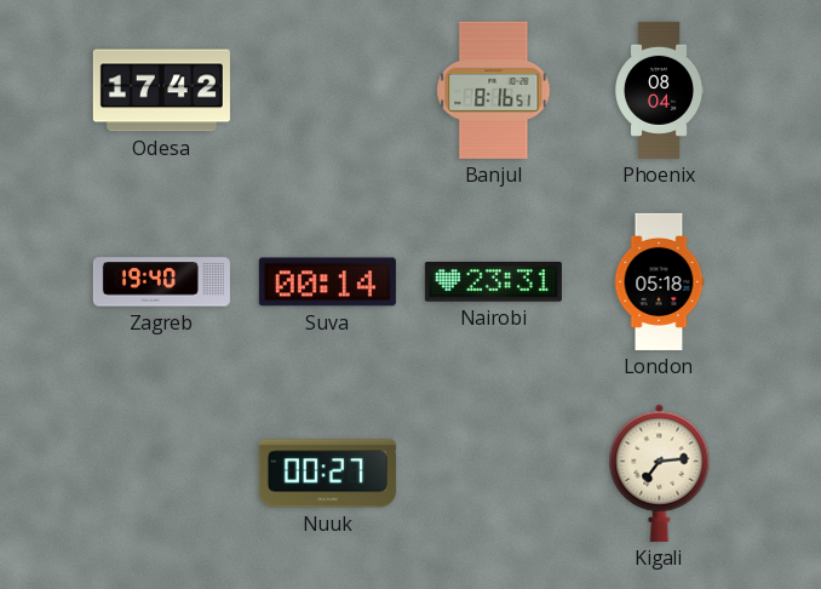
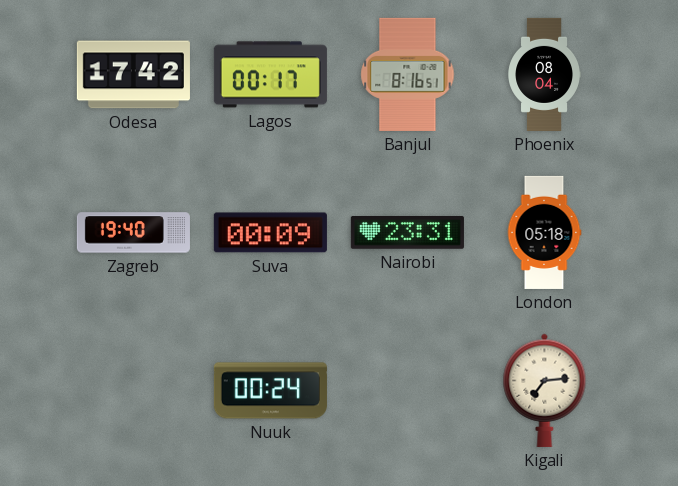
Lagos: none -> 00:17
Suva: 00:14 -> 00:09
Nuuk: 00:27 -> 00:24
